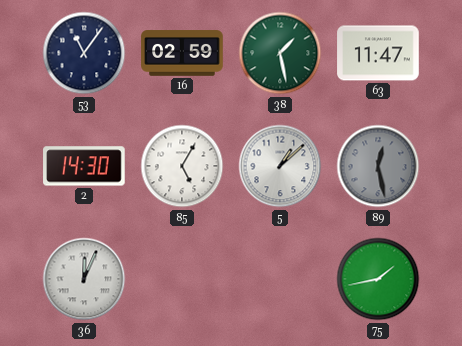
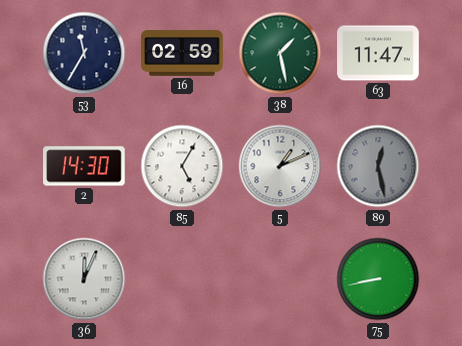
53: 11:06 -> 11:35
5: 1:08 -> 1:11
75: 1:43 -> 8:43
